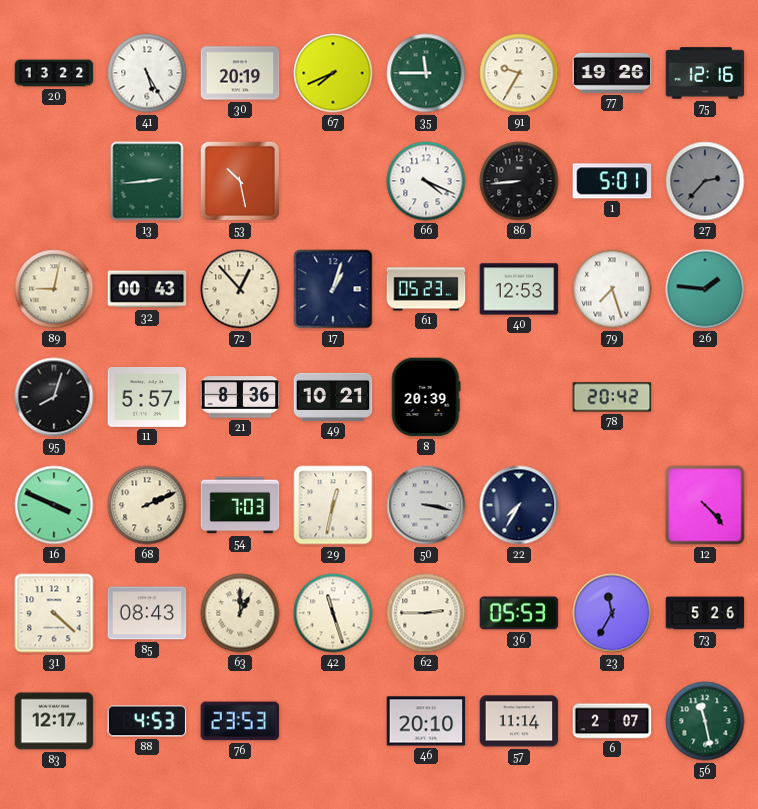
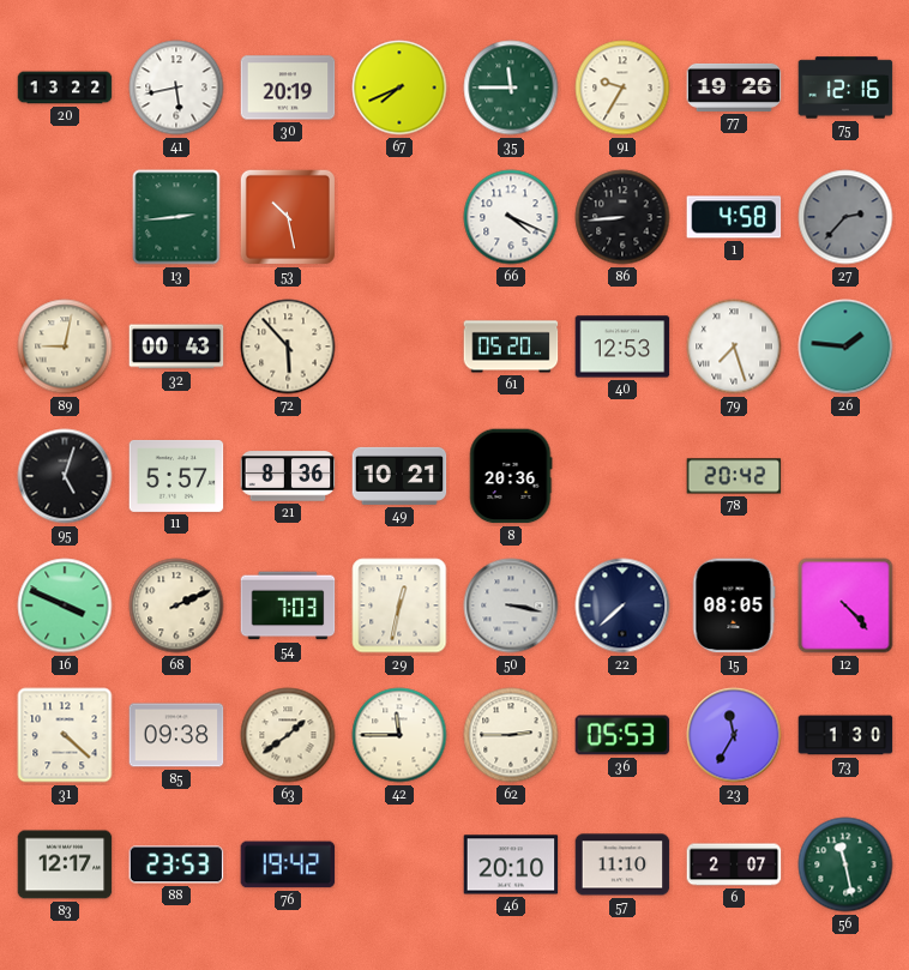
41: 5:25 -> 5:43
1: 5:01 -> 4:58
72: 12:53 -> 5:53
17: 1:03 -> none
61: 05:23 -> 05:20
95: 8:03 -> 5:03
8: 20:39 -> 20:36
22: 7:35 -> 7:38
15: none -> 08:05
85: 08:43 -> 09:38
63: 1:00 -> 1:39
42: 11:27 -> 11:45
73: 5:26 -> 1:30
88: 4:53 -> 23:53
76: 23:53 -> 19:42
57: 11:14 -> 11:10
